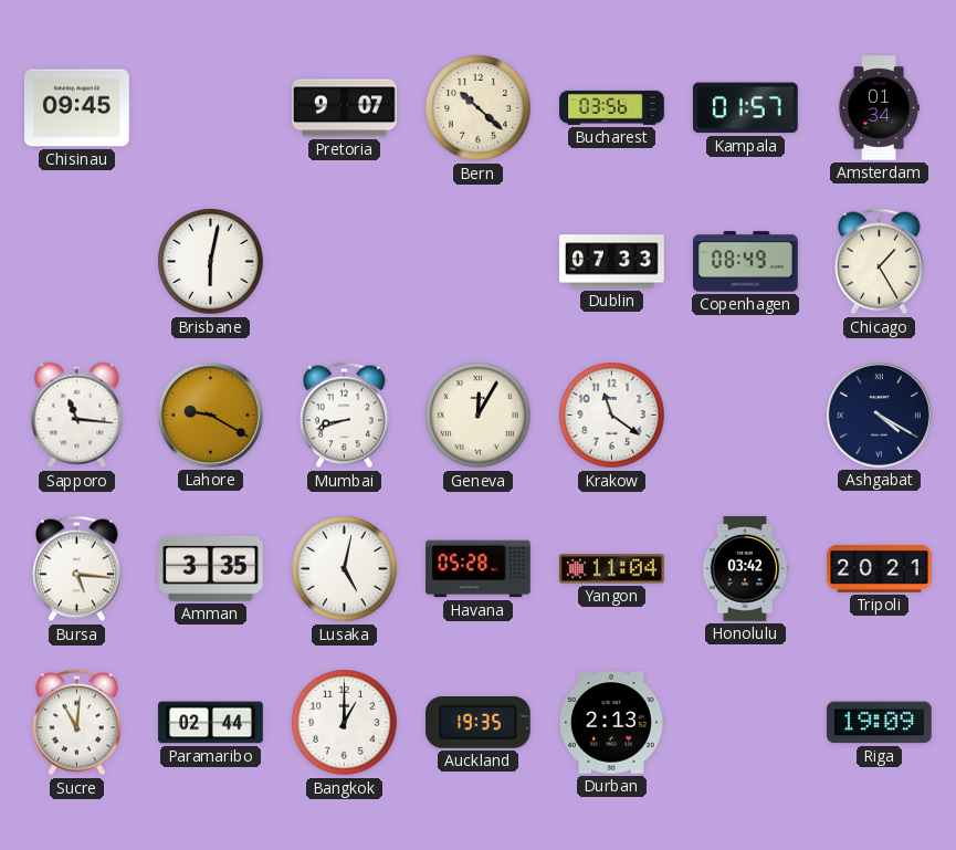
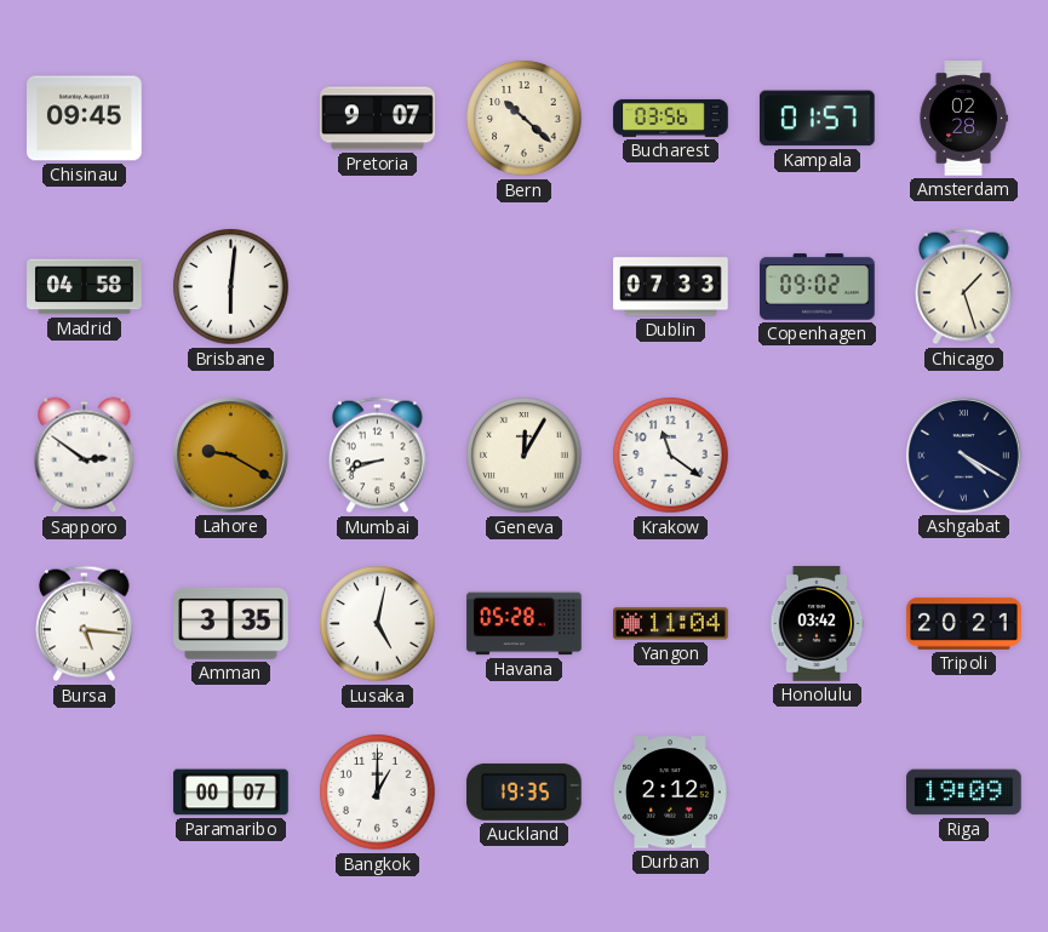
Amsterdam: 01:34 -> 02:28
Madrid: none -> 04:58
Brisbane: 6:02 -> 6:01
Copenhagen: 08:49 -> 09:02
Chicago: 1:25 -> 1:27
Sapporo: 11:16 -> 2:51
Sucre: 11:01 -> none
Paramaribo: 02:44 -> 00:07
Durban: 2:13 -> 2:12
